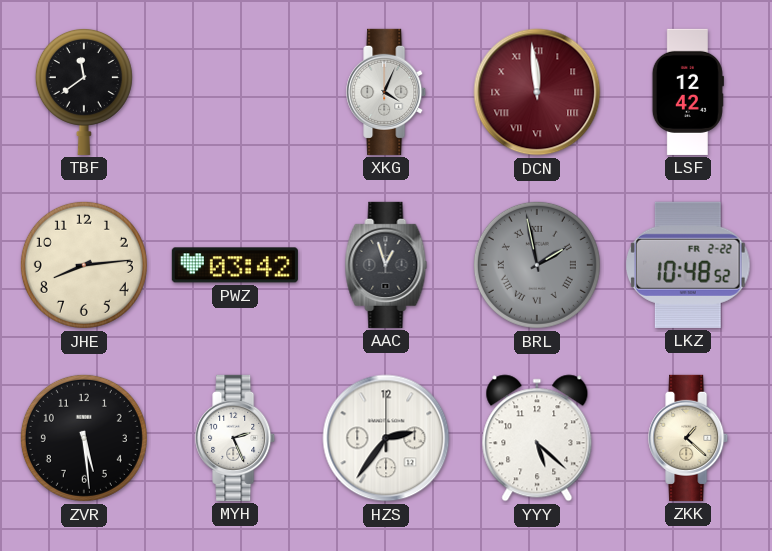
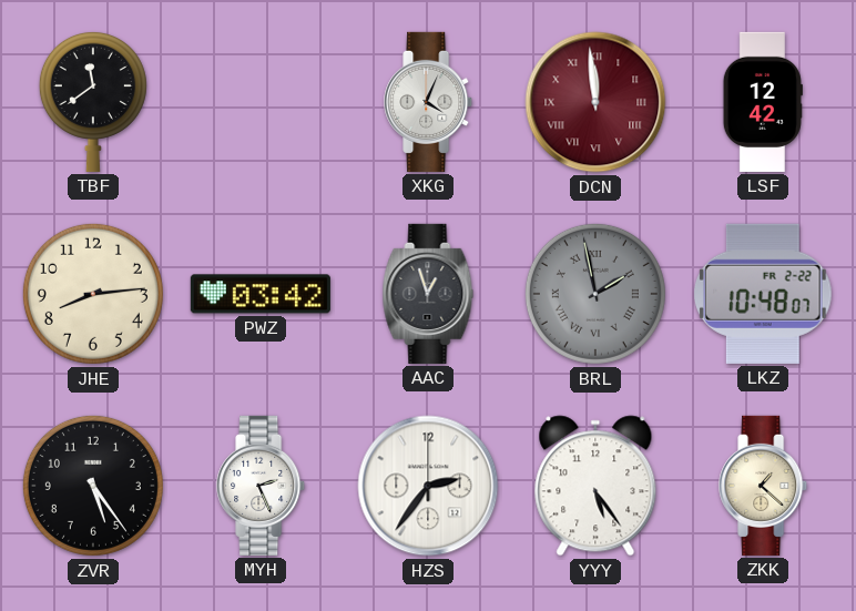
LKZ: 10:48:52 -> 10:48:07
ZVR: 5:29 -> 5:24
YYY: 5:22 -> 5:24
